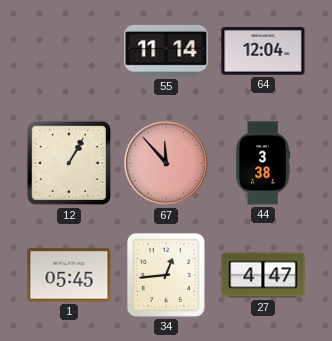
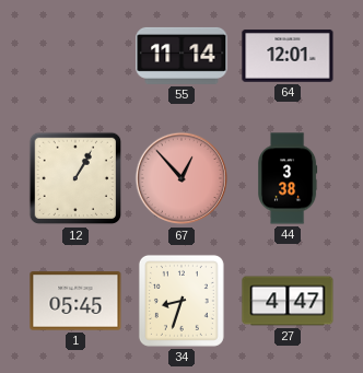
64: 12:04 -> 12:01
67: 11:53 -> 12:53
34: 12:44 -> 8:33
